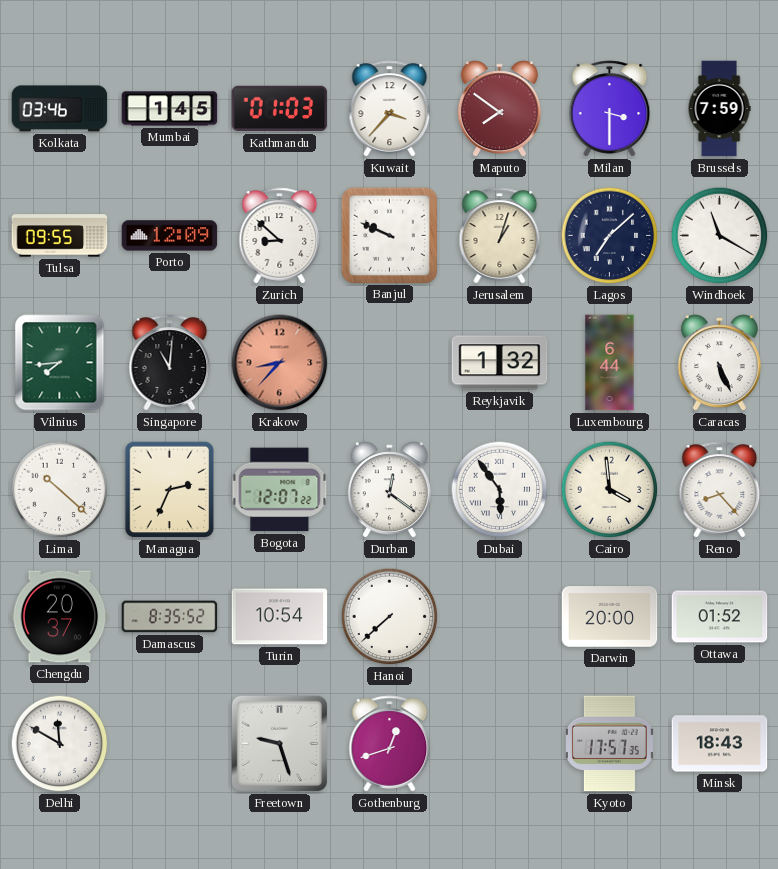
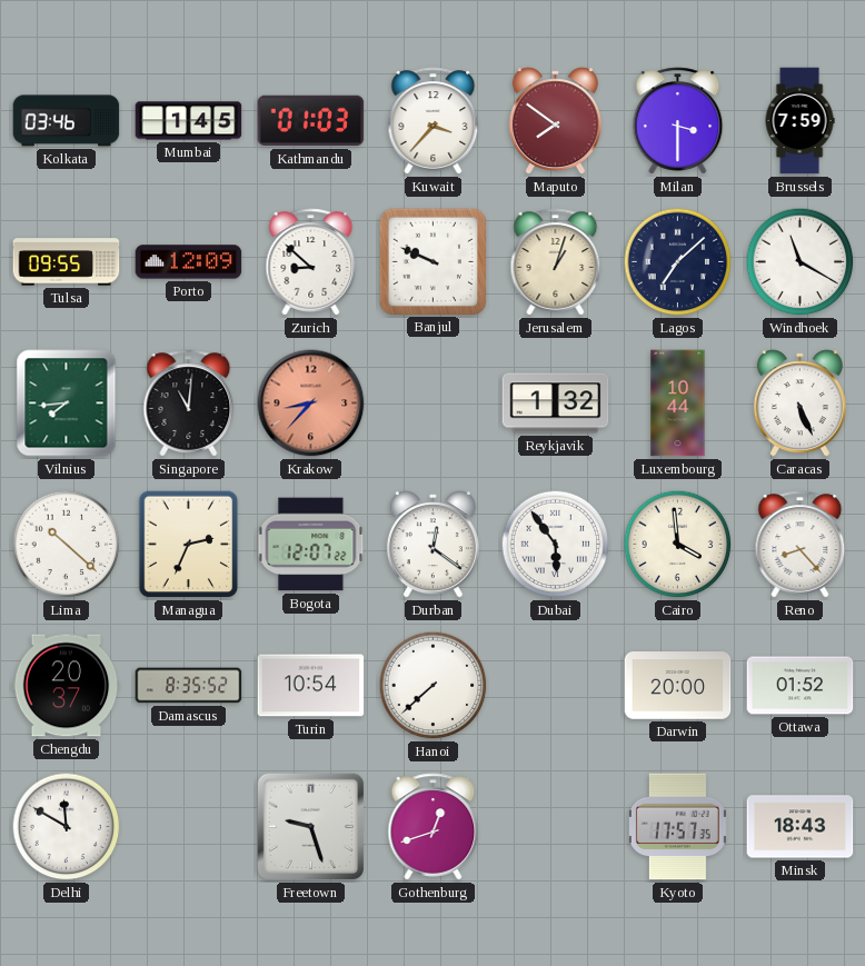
Luxembourg: 6:44 -> 10:44
